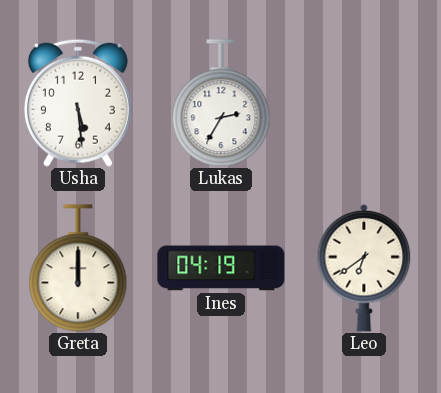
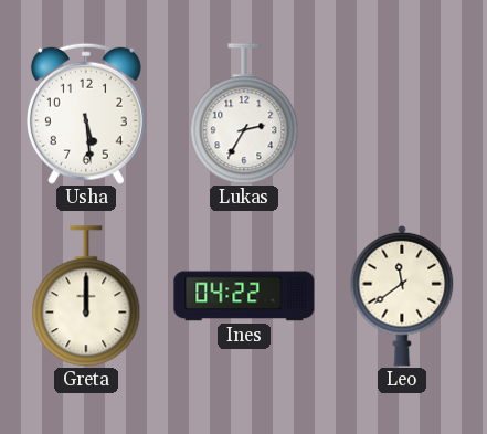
Ines: 04:19 -> 04:22
Leo: 6:39 -> 11:39
